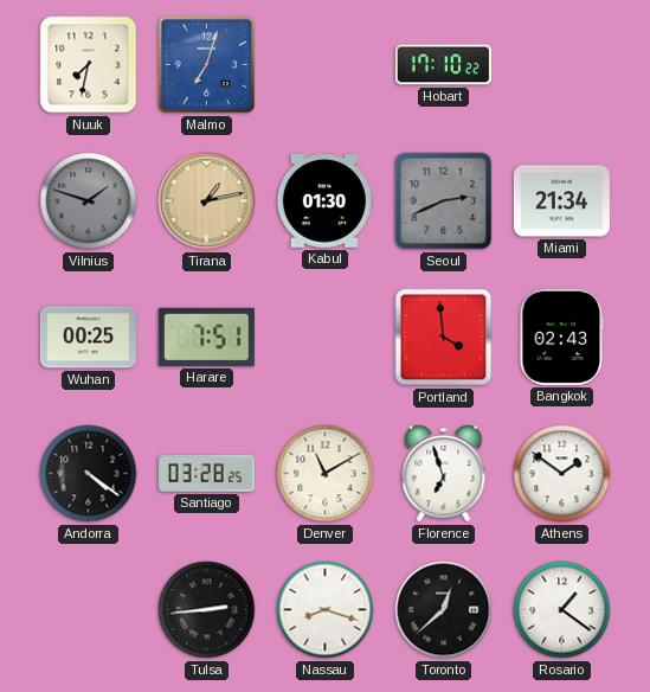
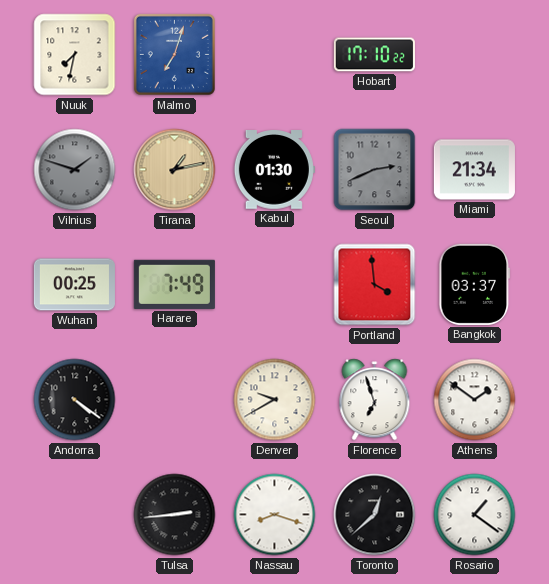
Harare: 7:51 -> 7:49
Bangkok: 02:43 -> 03:37
Santiago: 03:28 -> none
Denver: 11:10 -> 9:40
